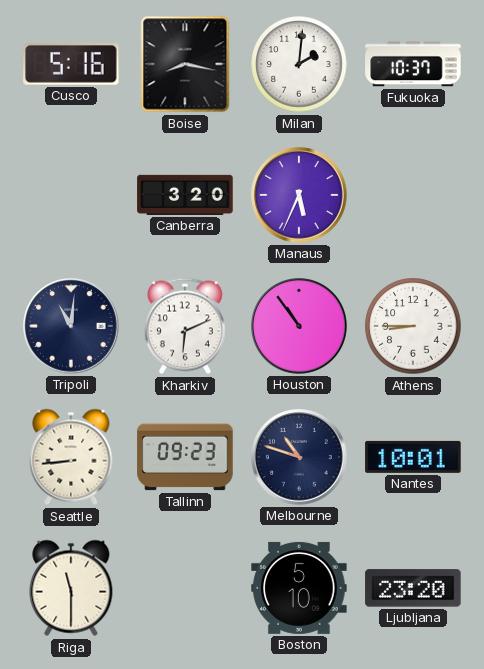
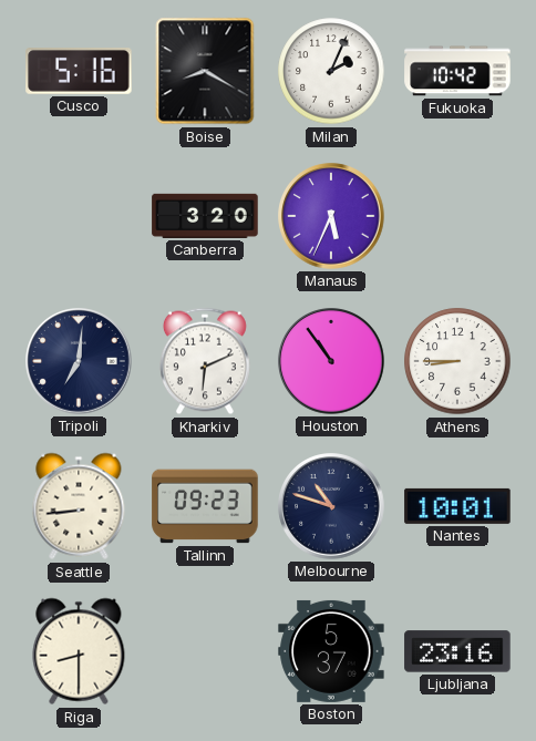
Boise: 8:17 -> 8:20
Milan: 2:01 -> 2:04
Fukuoka: 10:37 -> 10:42
Tripoli: 11:01 -> 7:01
Riga: 11:30 -> 8:30
Boston: 5:10 -> 5:37
Ljubljana: 23:20 -> 23:16
